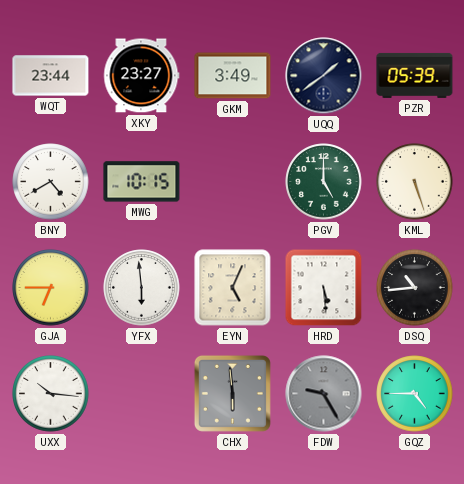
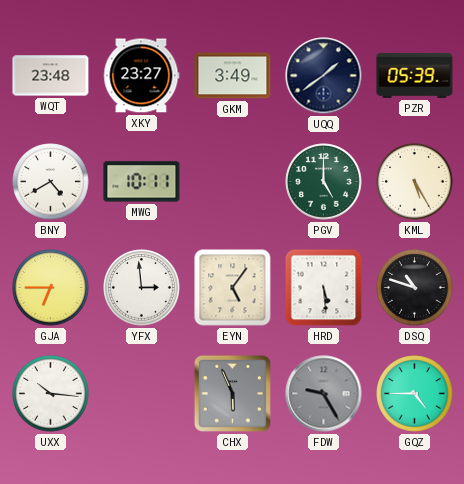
WQT: 23:44 -> 23:48
MWG: 10:15 -> 10:11
KML: 5:27 -> 5:25
YFX: 5:59 -> 2:59
EYN: 5:04 -> 5:06
DSQ: 10:44 -> 10:48
CHX: 5:59 -> 5:56
